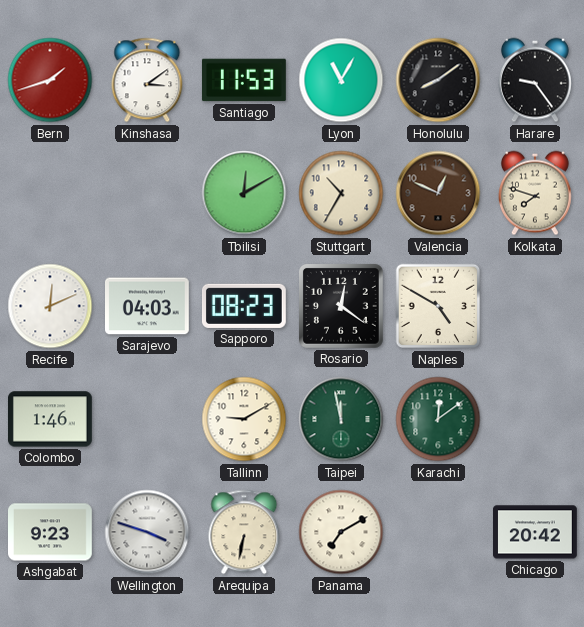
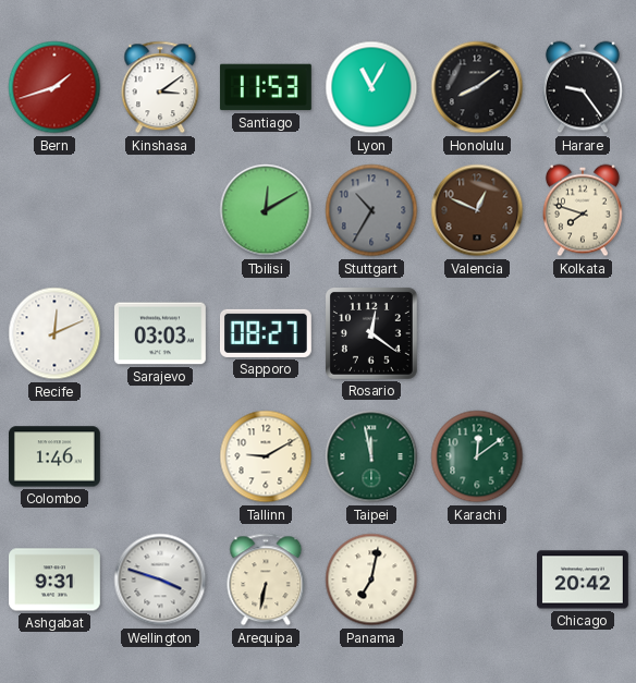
Stuttgart dial: cream -> grey
Sarajevo: 04:03 -> 03:03
Sapporo: 08:23 -> 08:27
Naples: 4:50 -> none
Ashgabat: 9:23 -> 9:31
Panama: 7:10 -> 7:02
